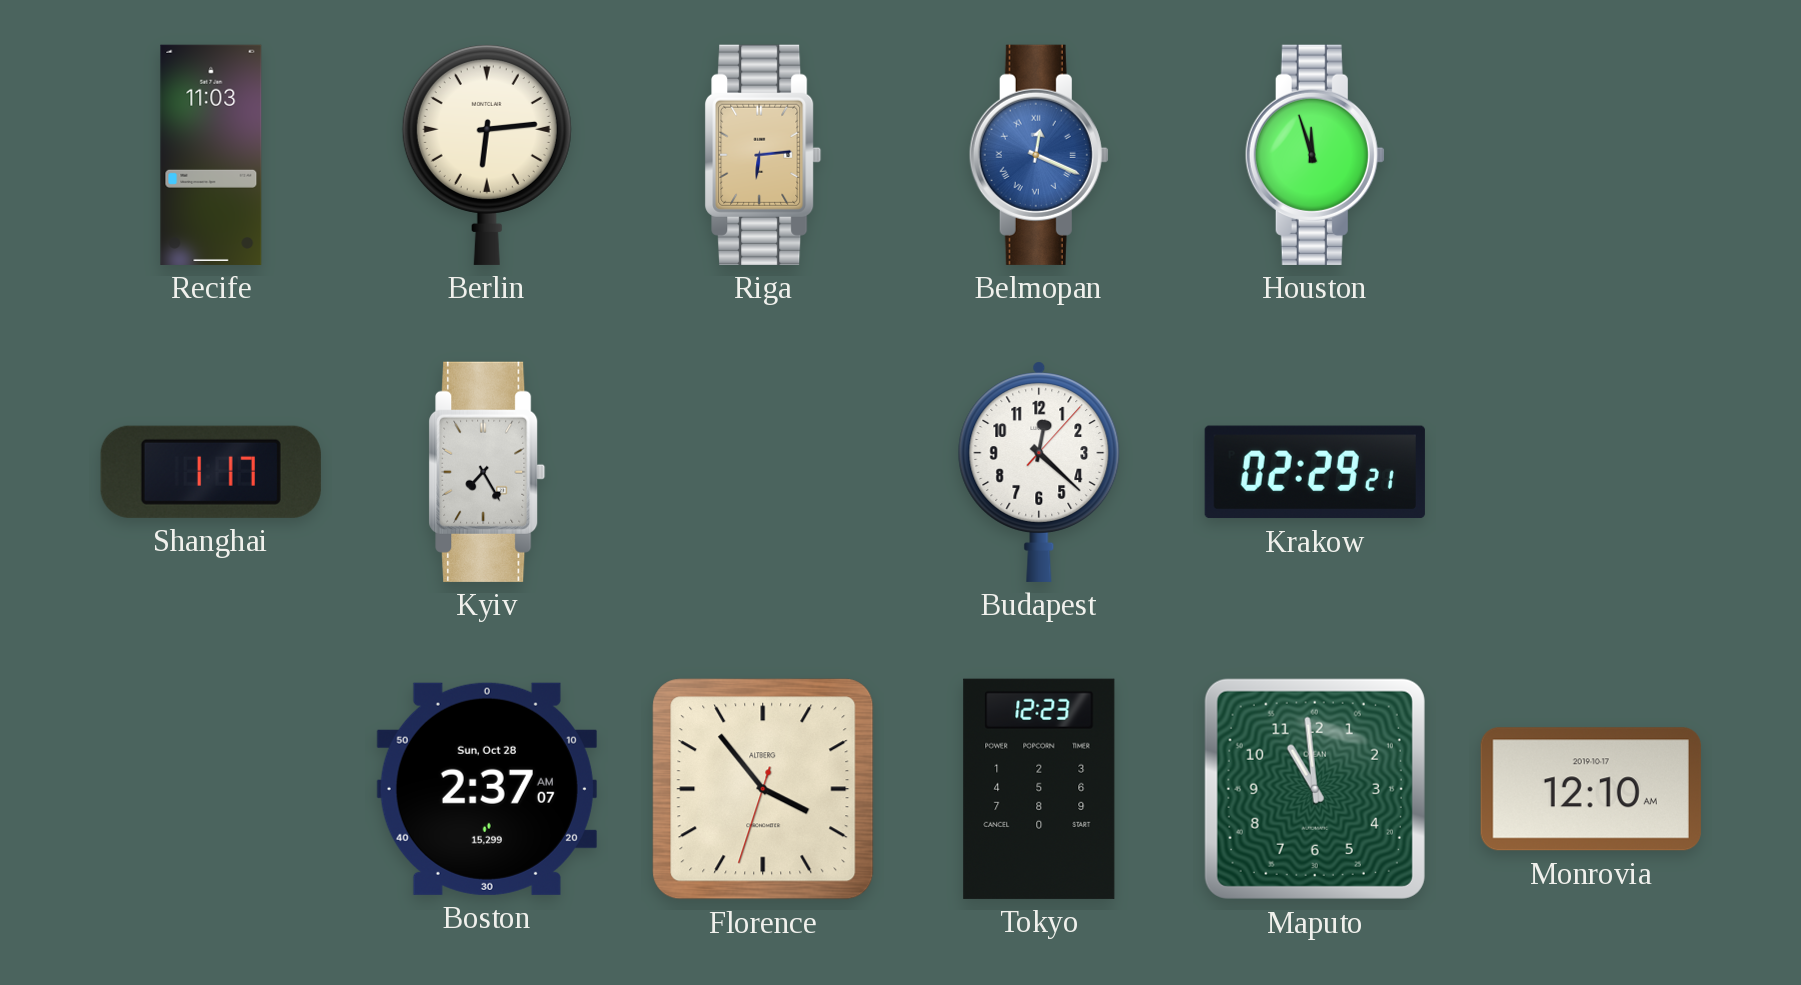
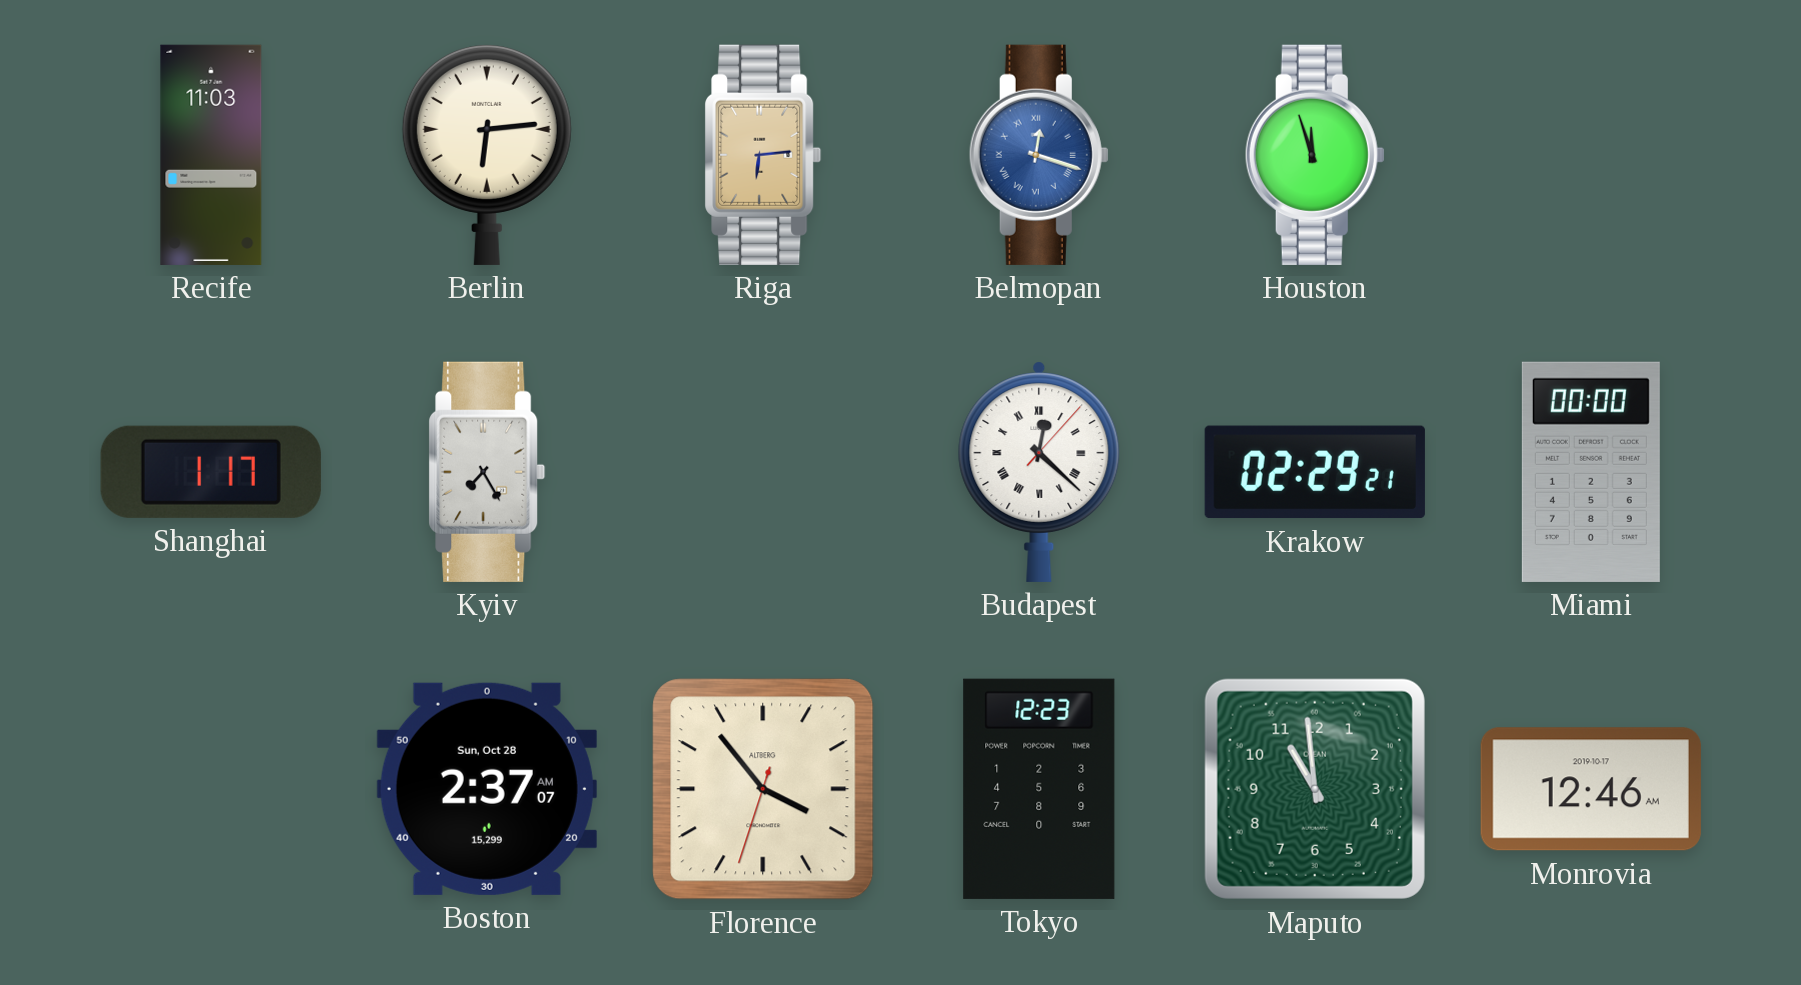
Belmopan: 12:19 -> 12:18
Budapest numerals: Arabic -> Roman
Miami: none -> 00:00
Monrovia: 12:10 -> 12:46
